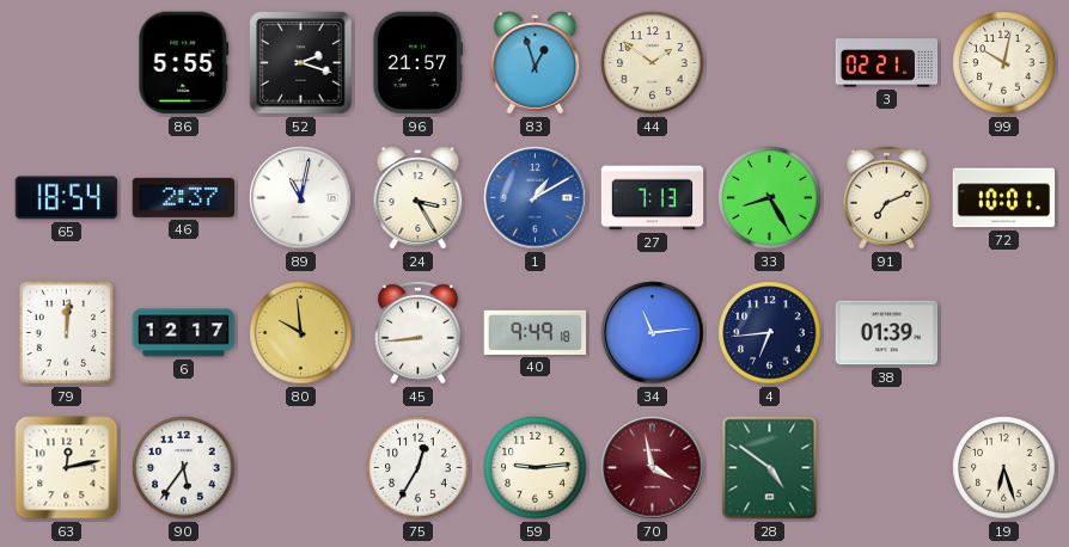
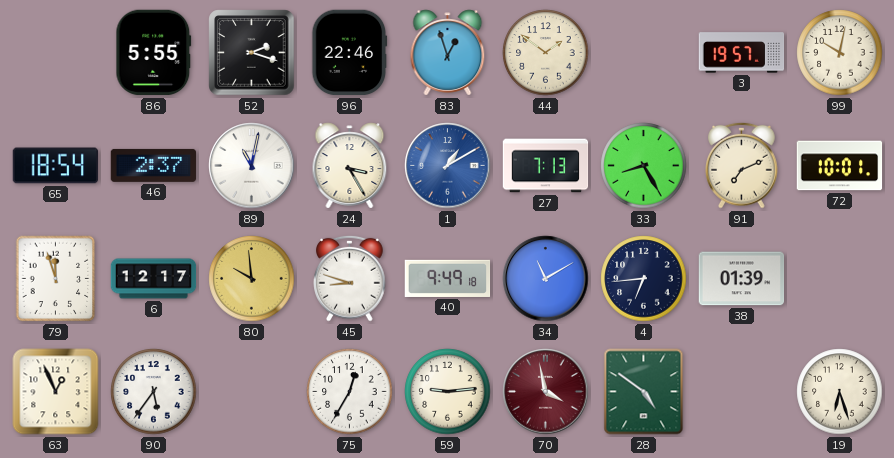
96: 21:57 -> 22:46
3: 02:21 -> 19:57
79: 12:01 -> 11:57
45: 8:44 -> 8:48
34: 11:14 -> 11:10
63: 12:13 -> 12:56
